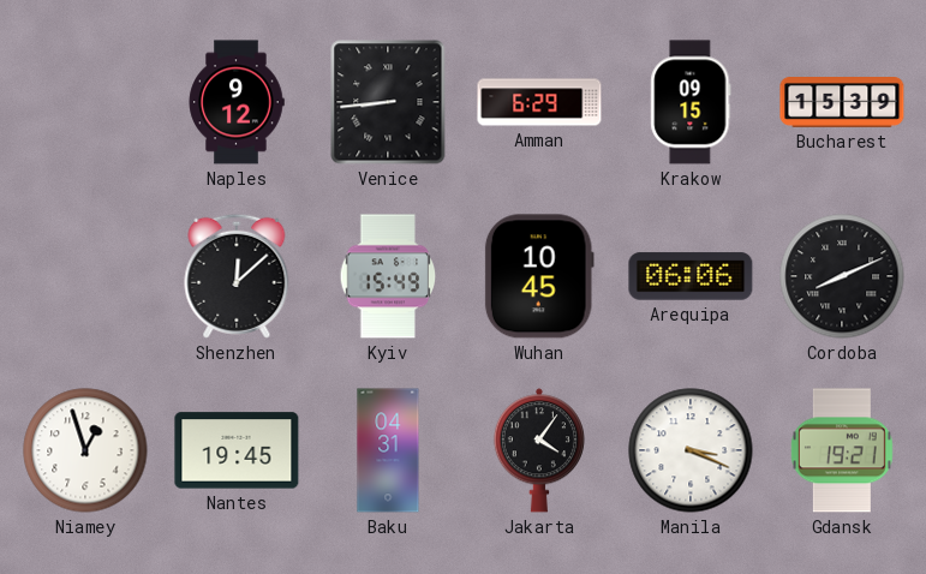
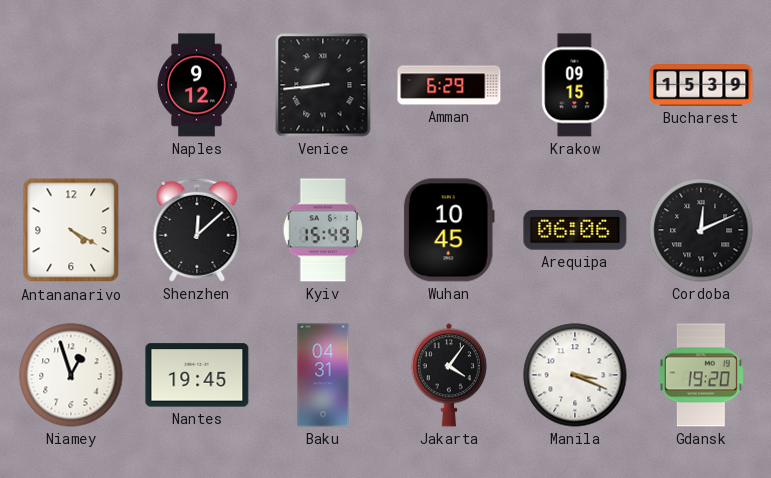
Antananarivo: none -> 4:20
Cordoba: 8:11 -> 12:11
Gdansk: 19:21 -> 19:20
